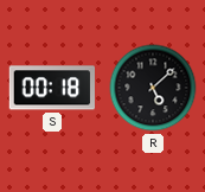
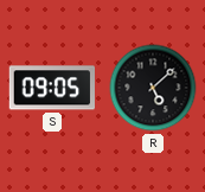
S: 00:18 -> 09:05
